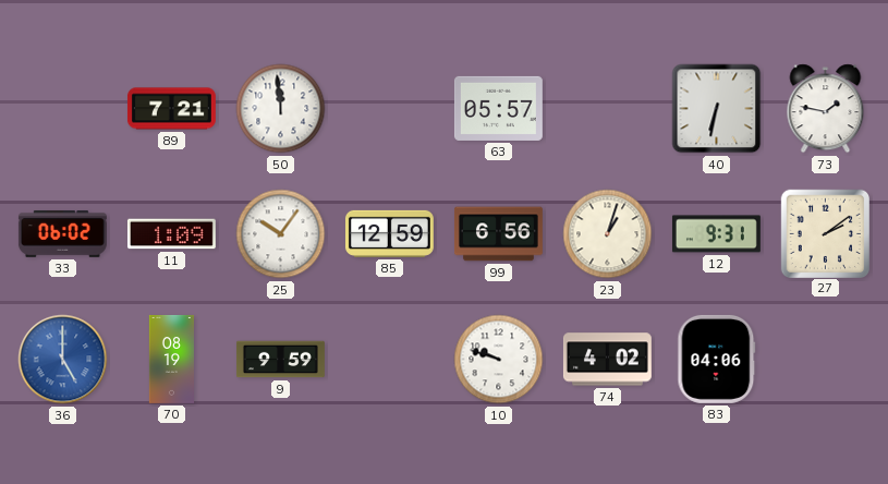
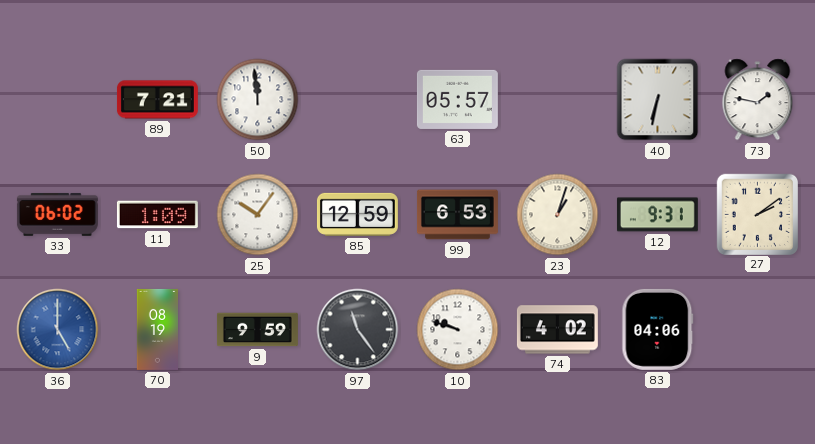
99: 6:56 -> 6:53
97: none -> 11:24
